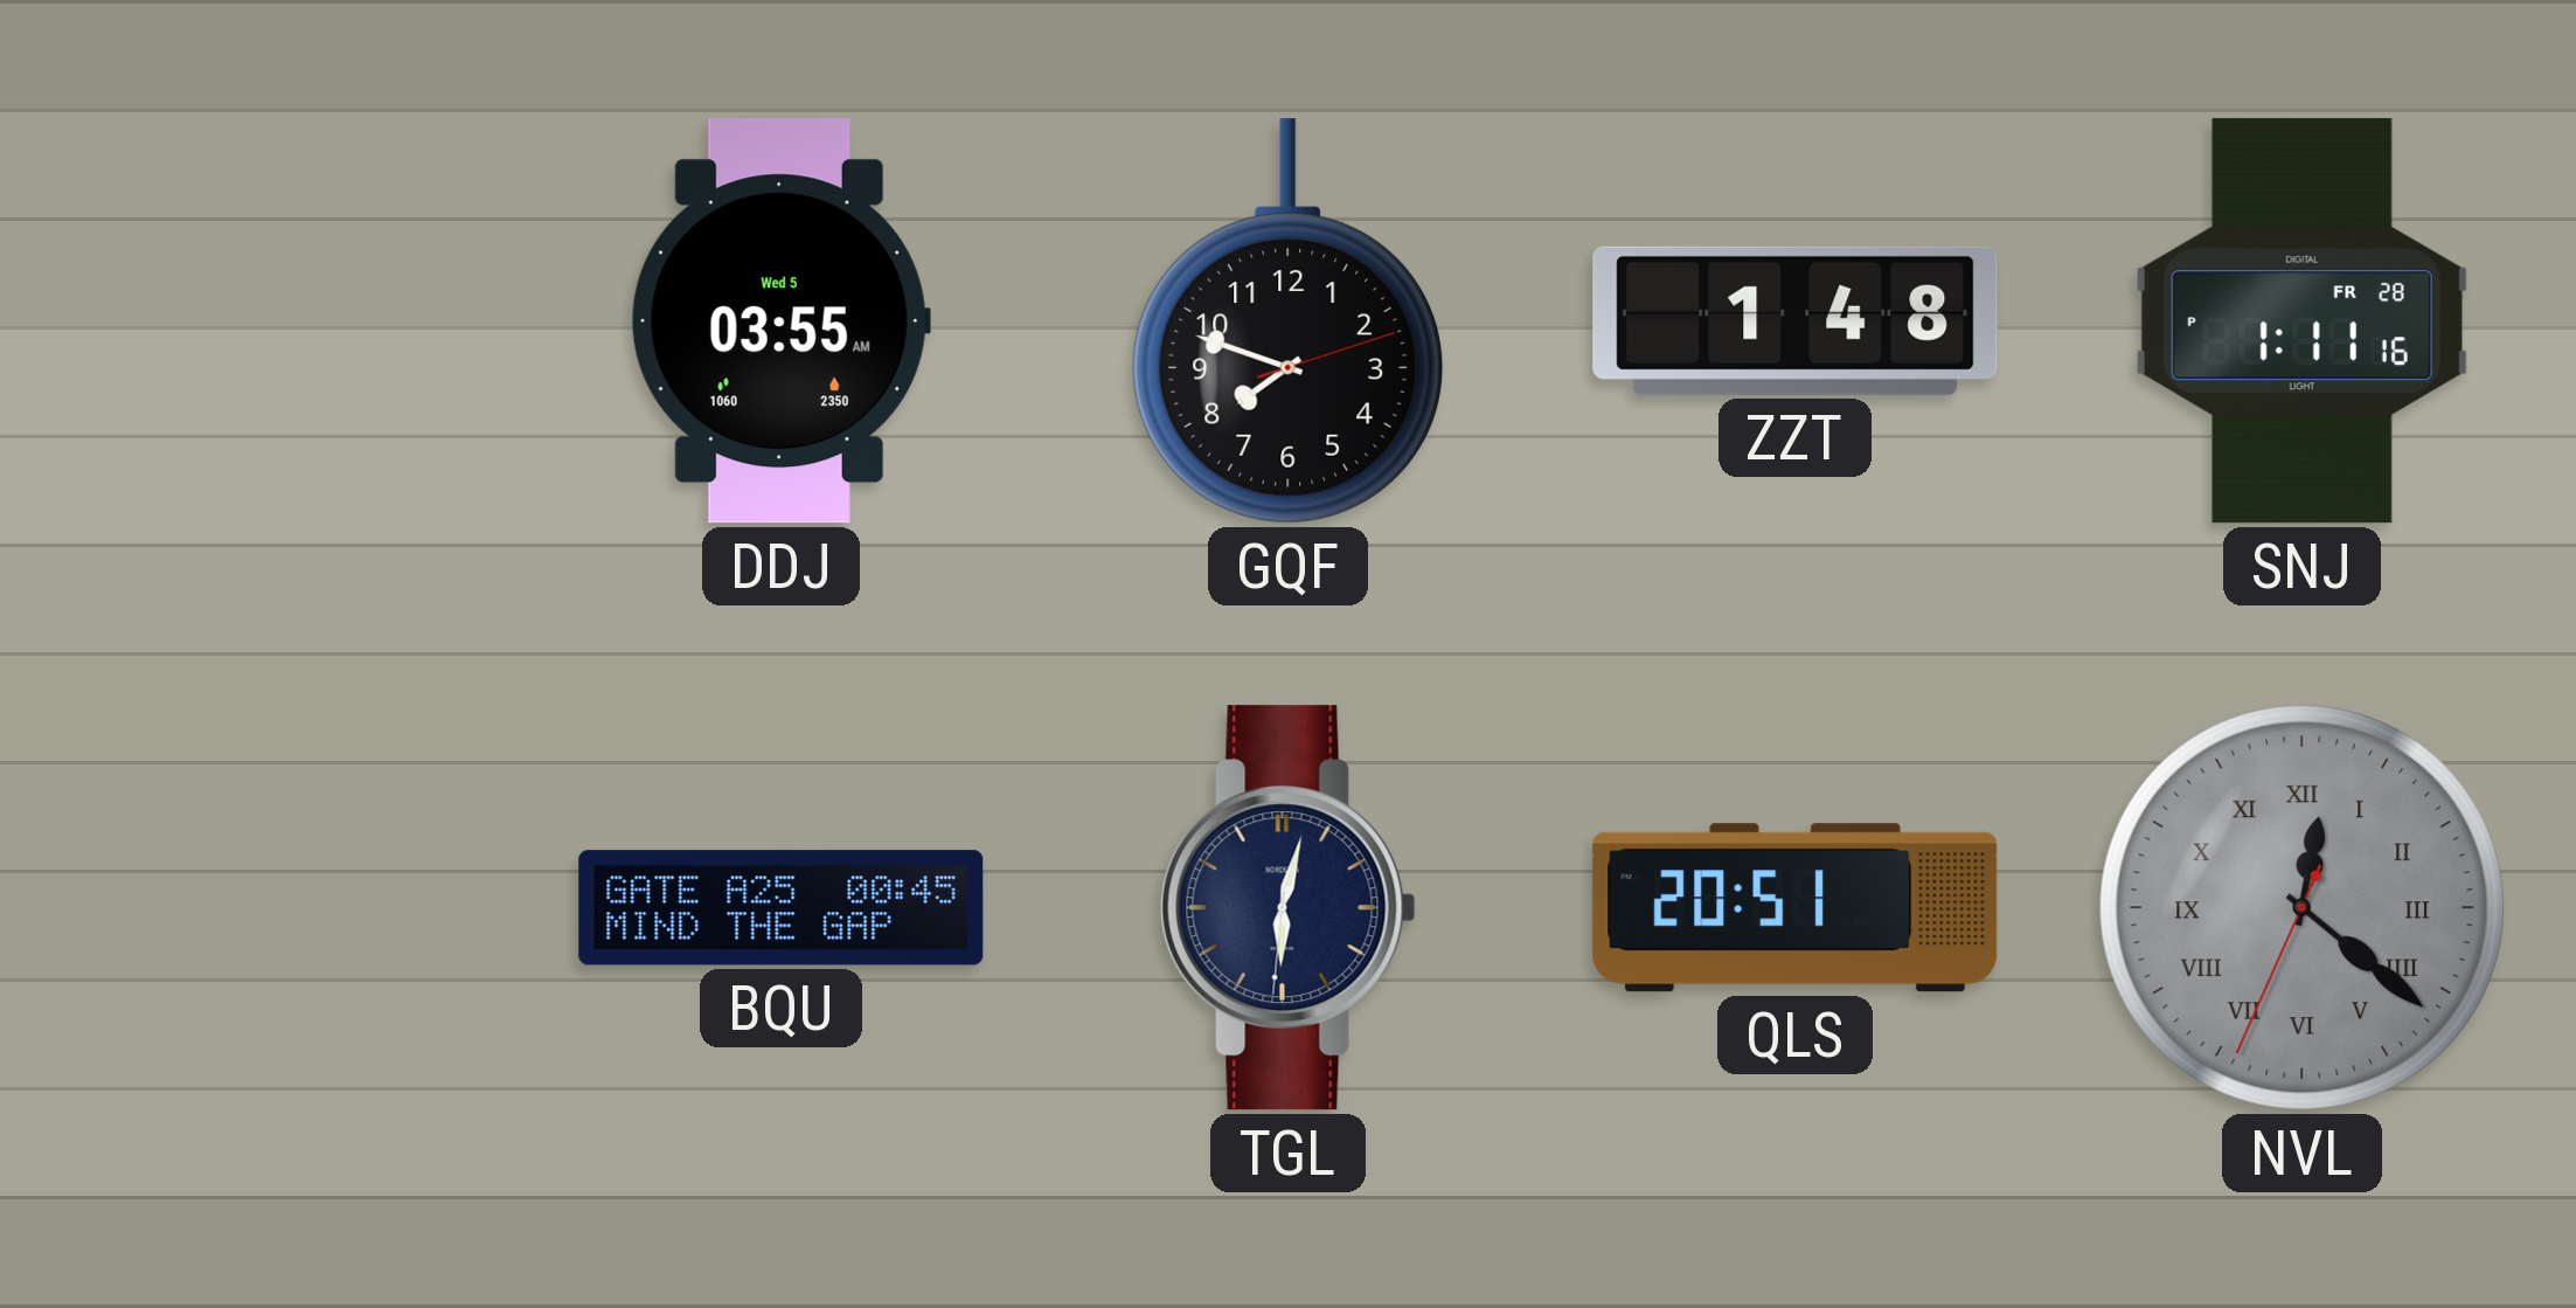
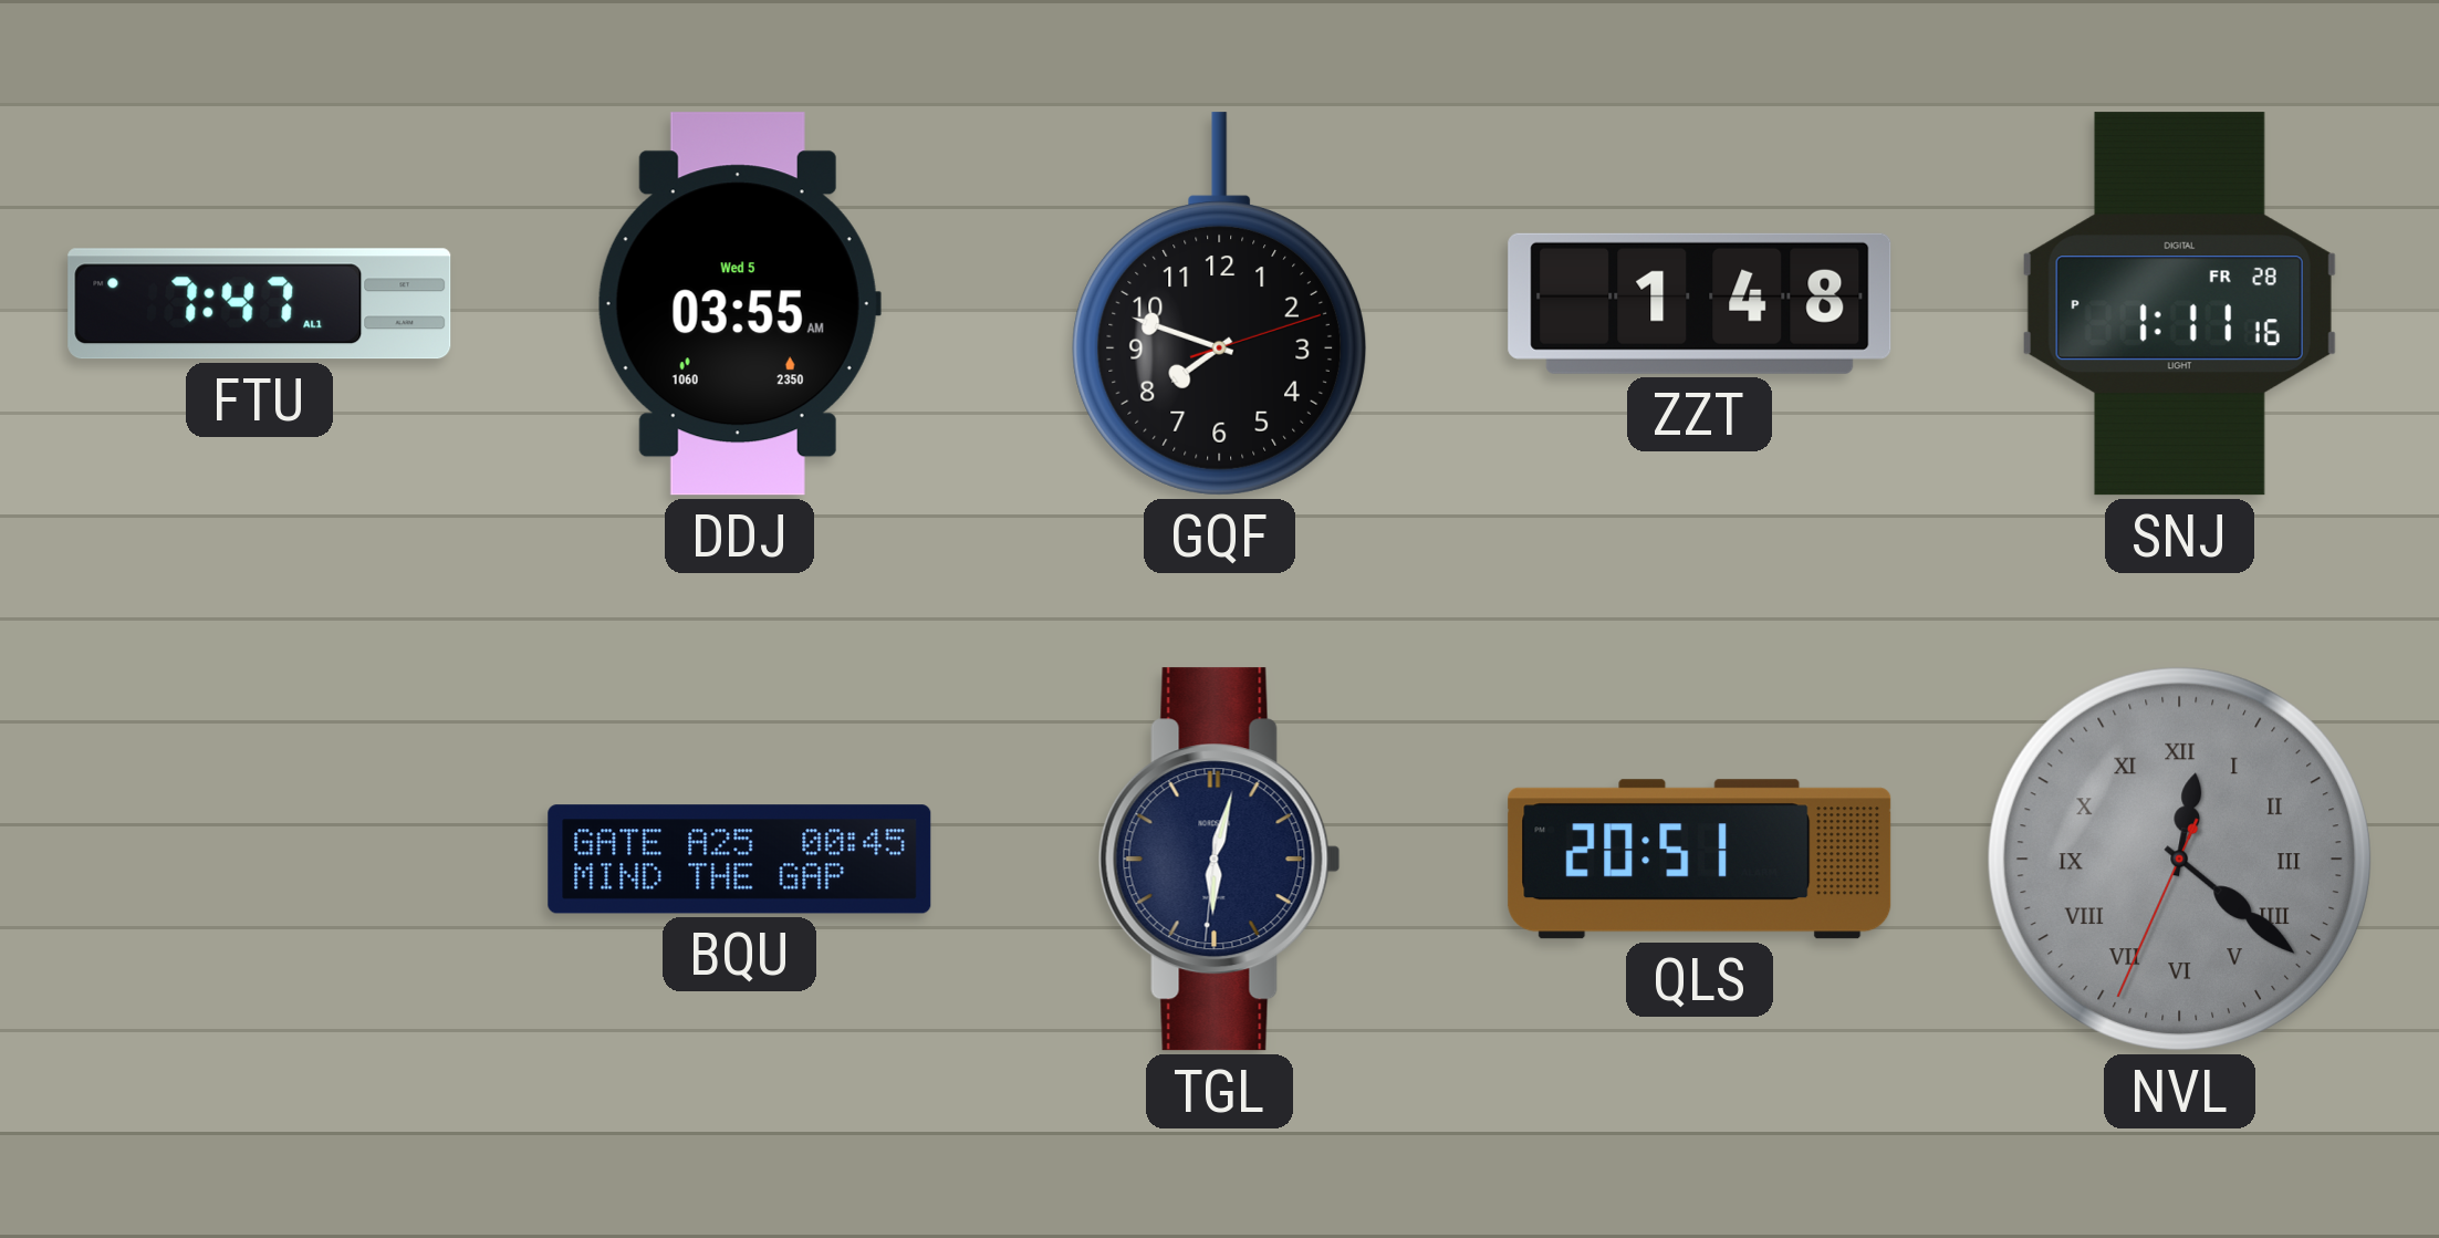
FTU: none -> 7:47
